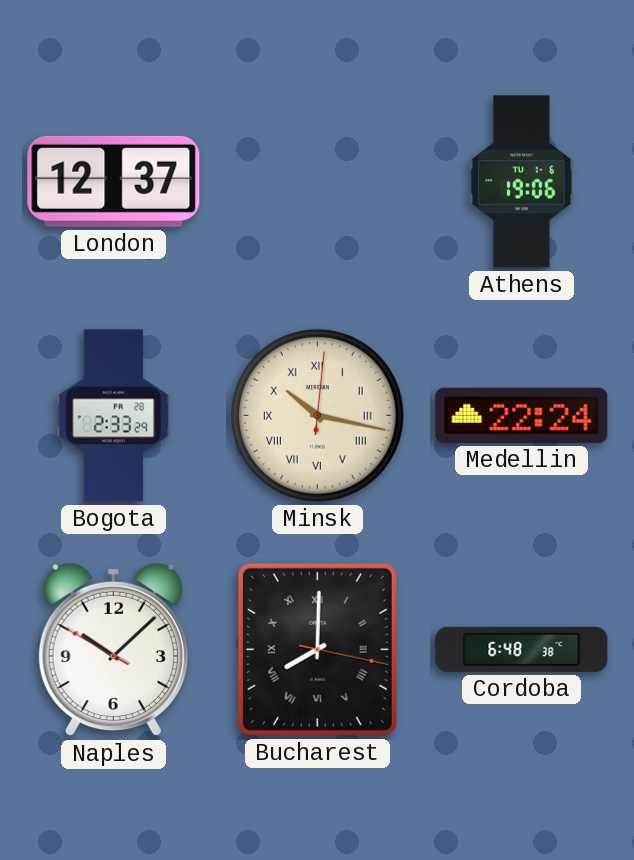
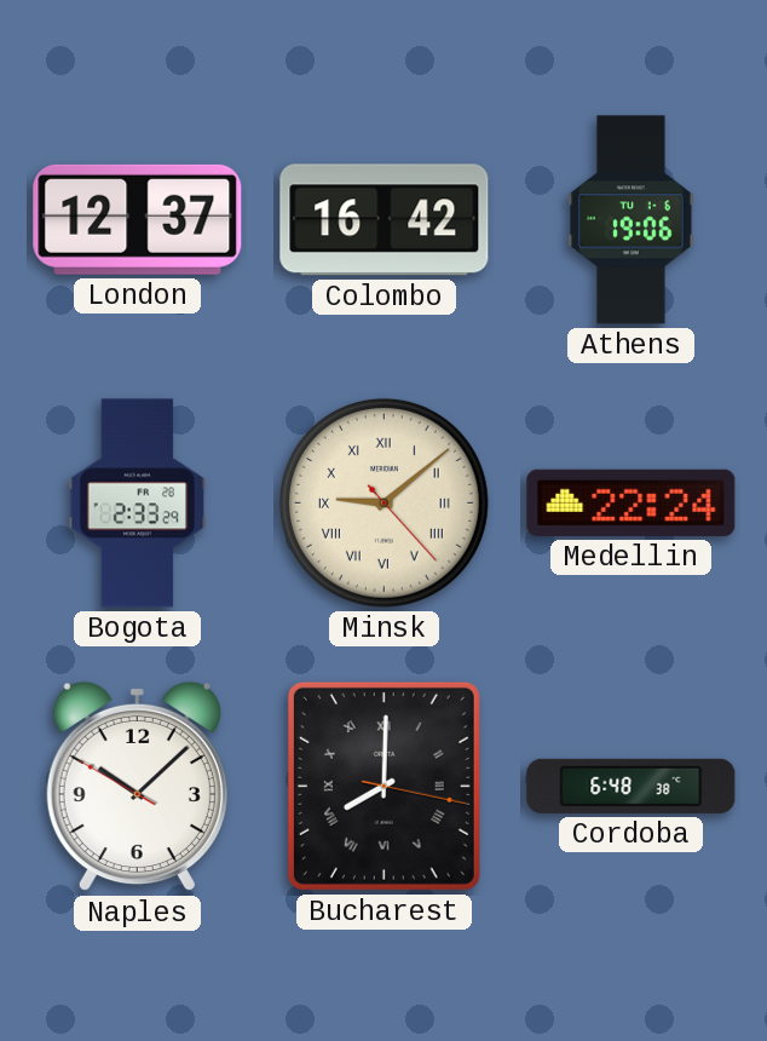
Colombo: none -> 16:42
Minsk: 10:17 -> 9:08
